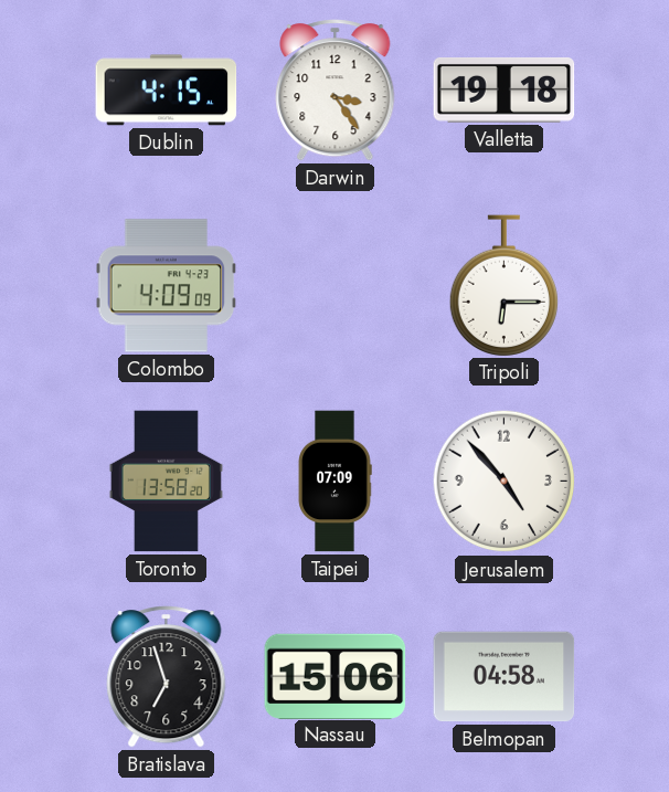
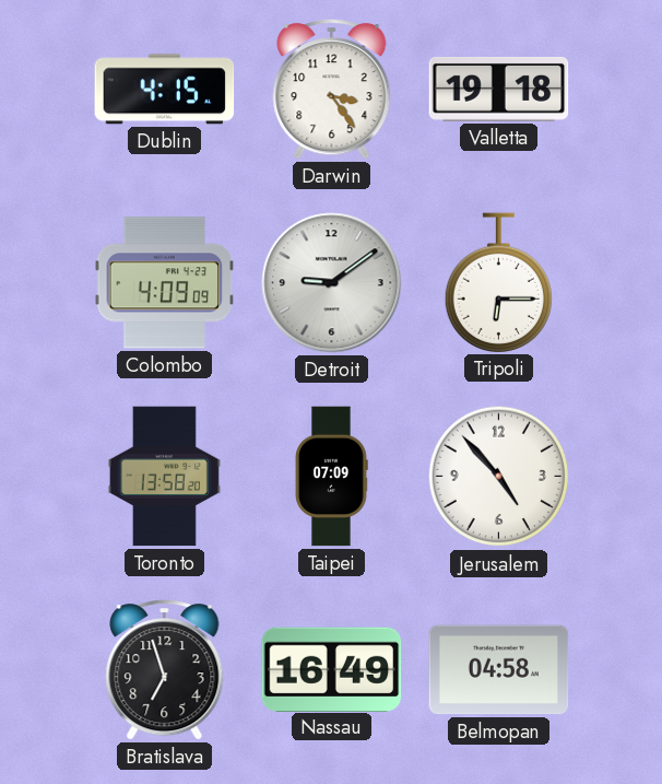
Detroit: none -> 9:09
Nassau: 15:06 -> 16:49
